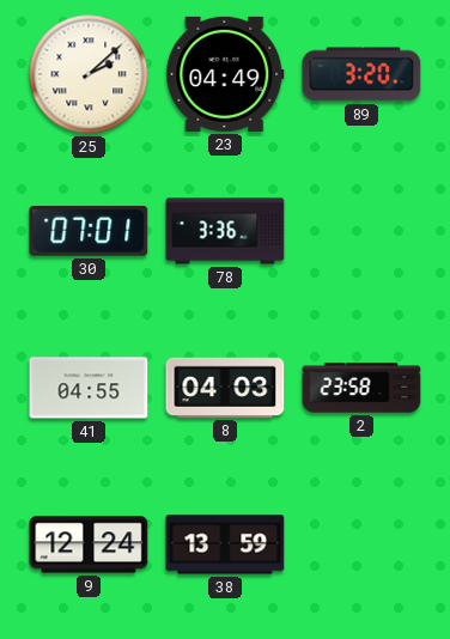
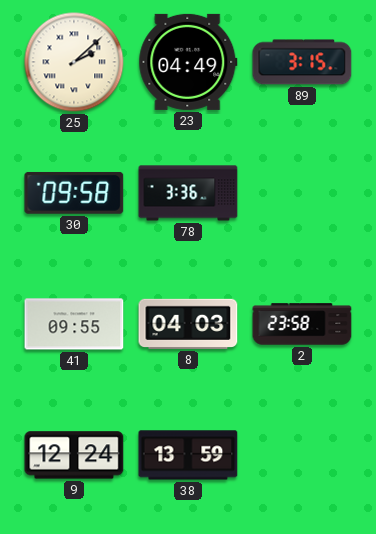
89: 3:20 -> 3:15
30: 07:01 -> 09:58
41: 04:55 -> 09:55
